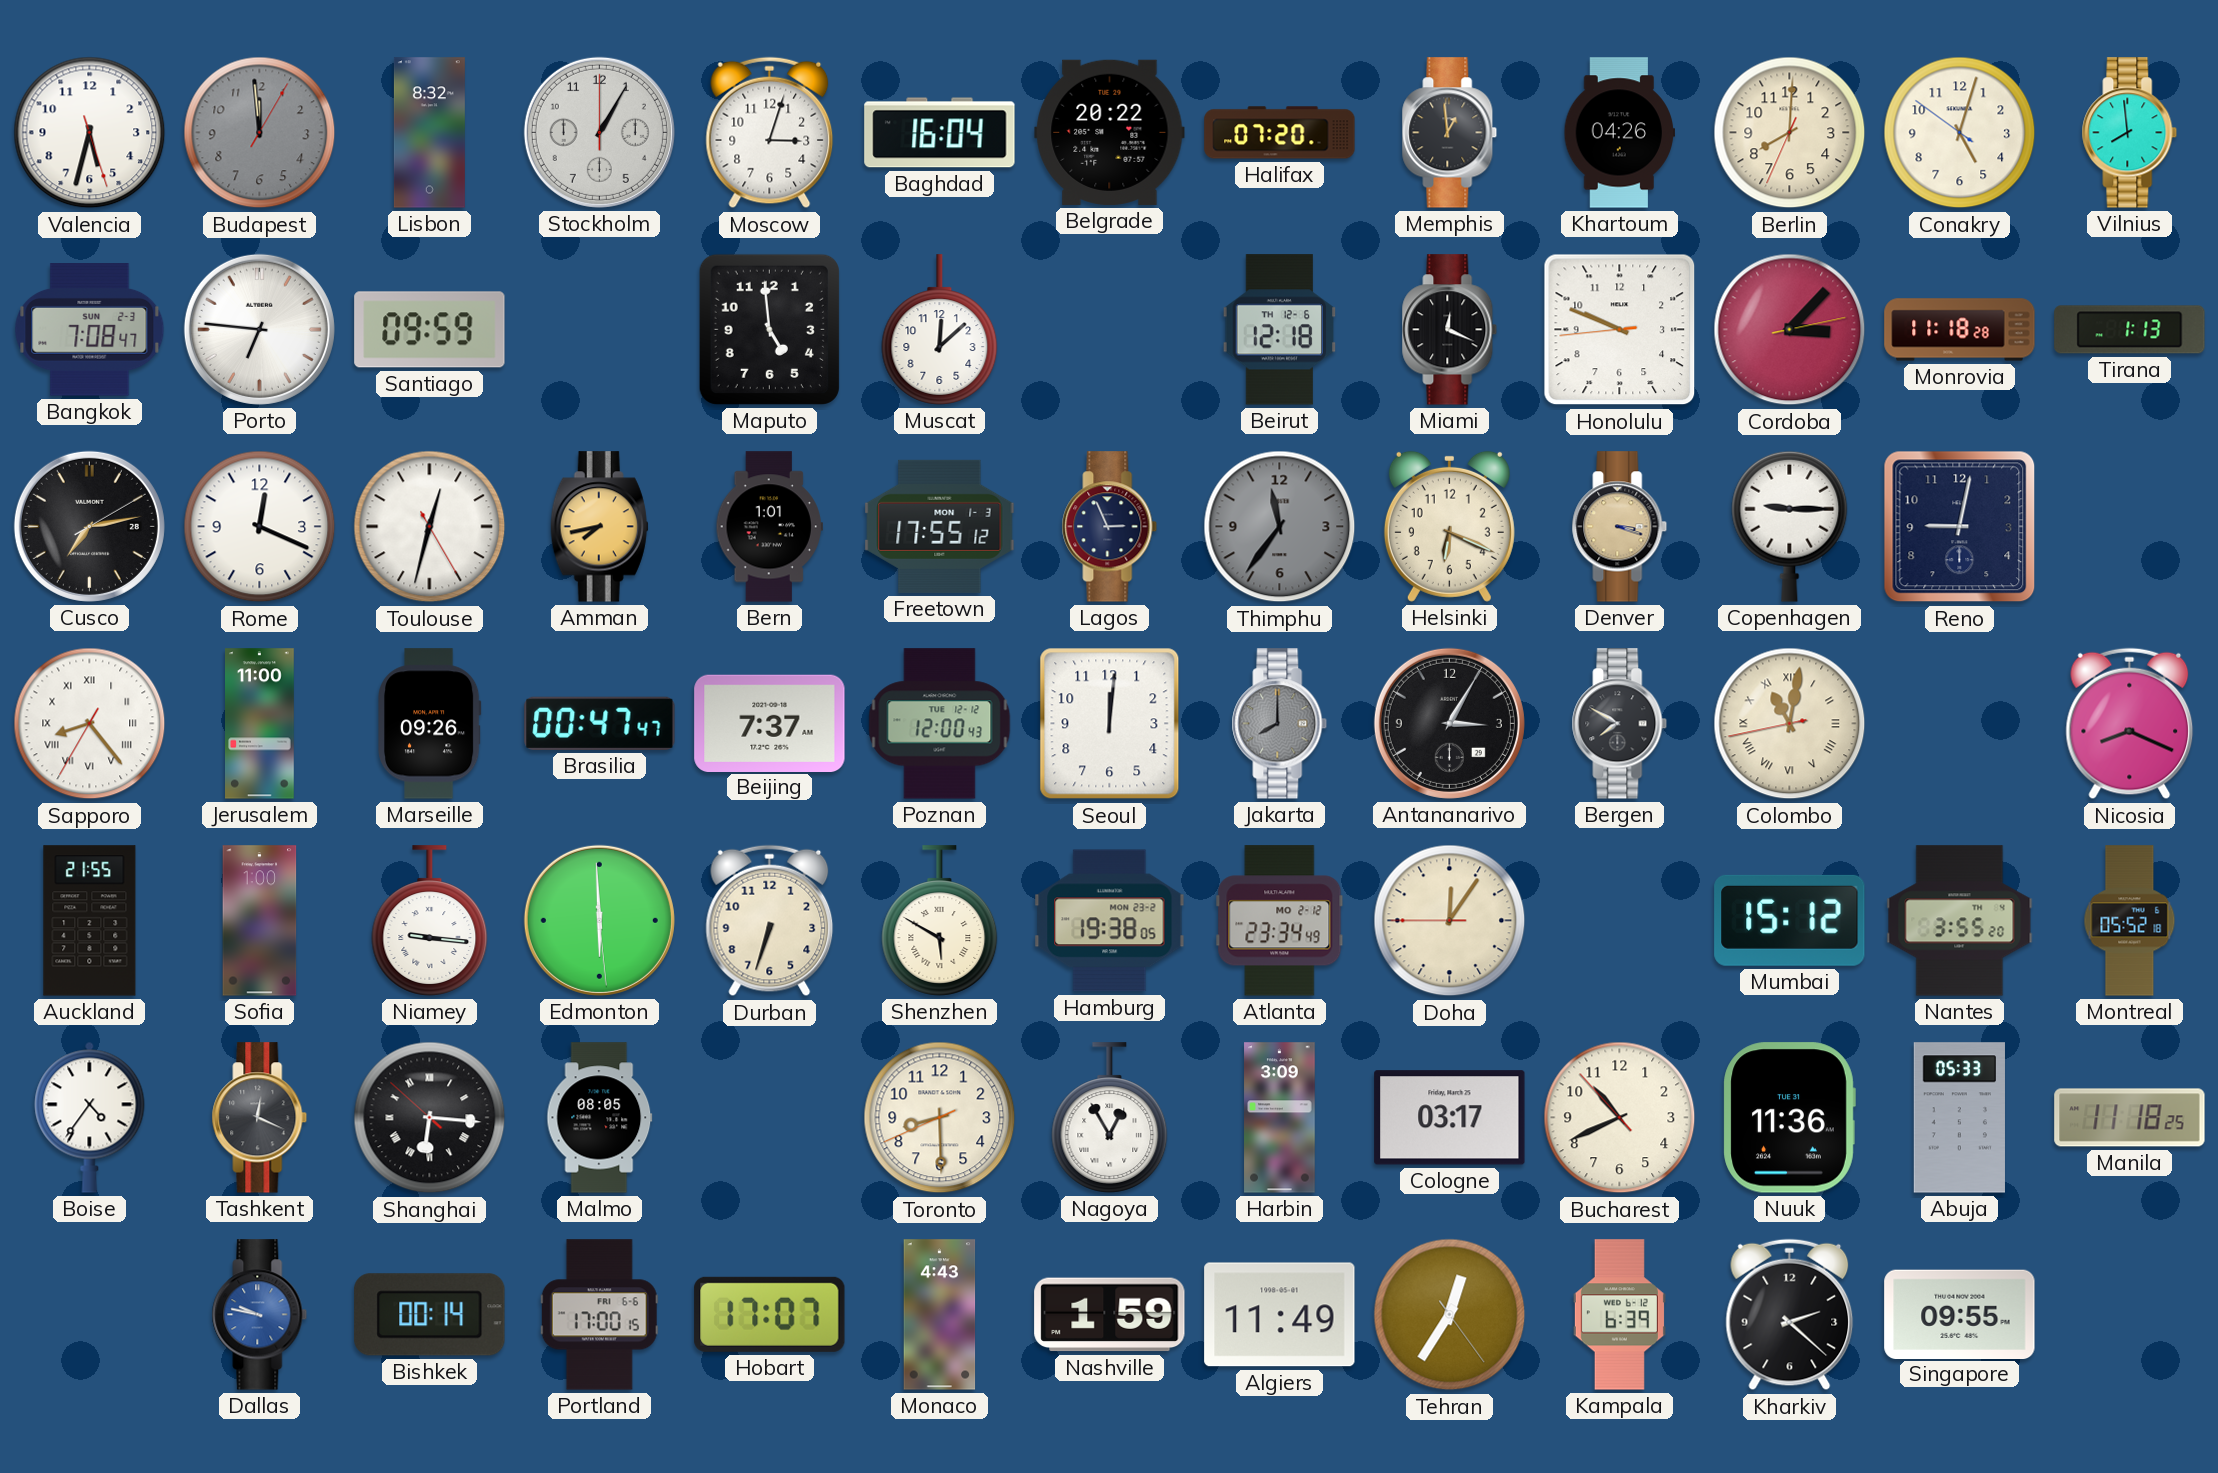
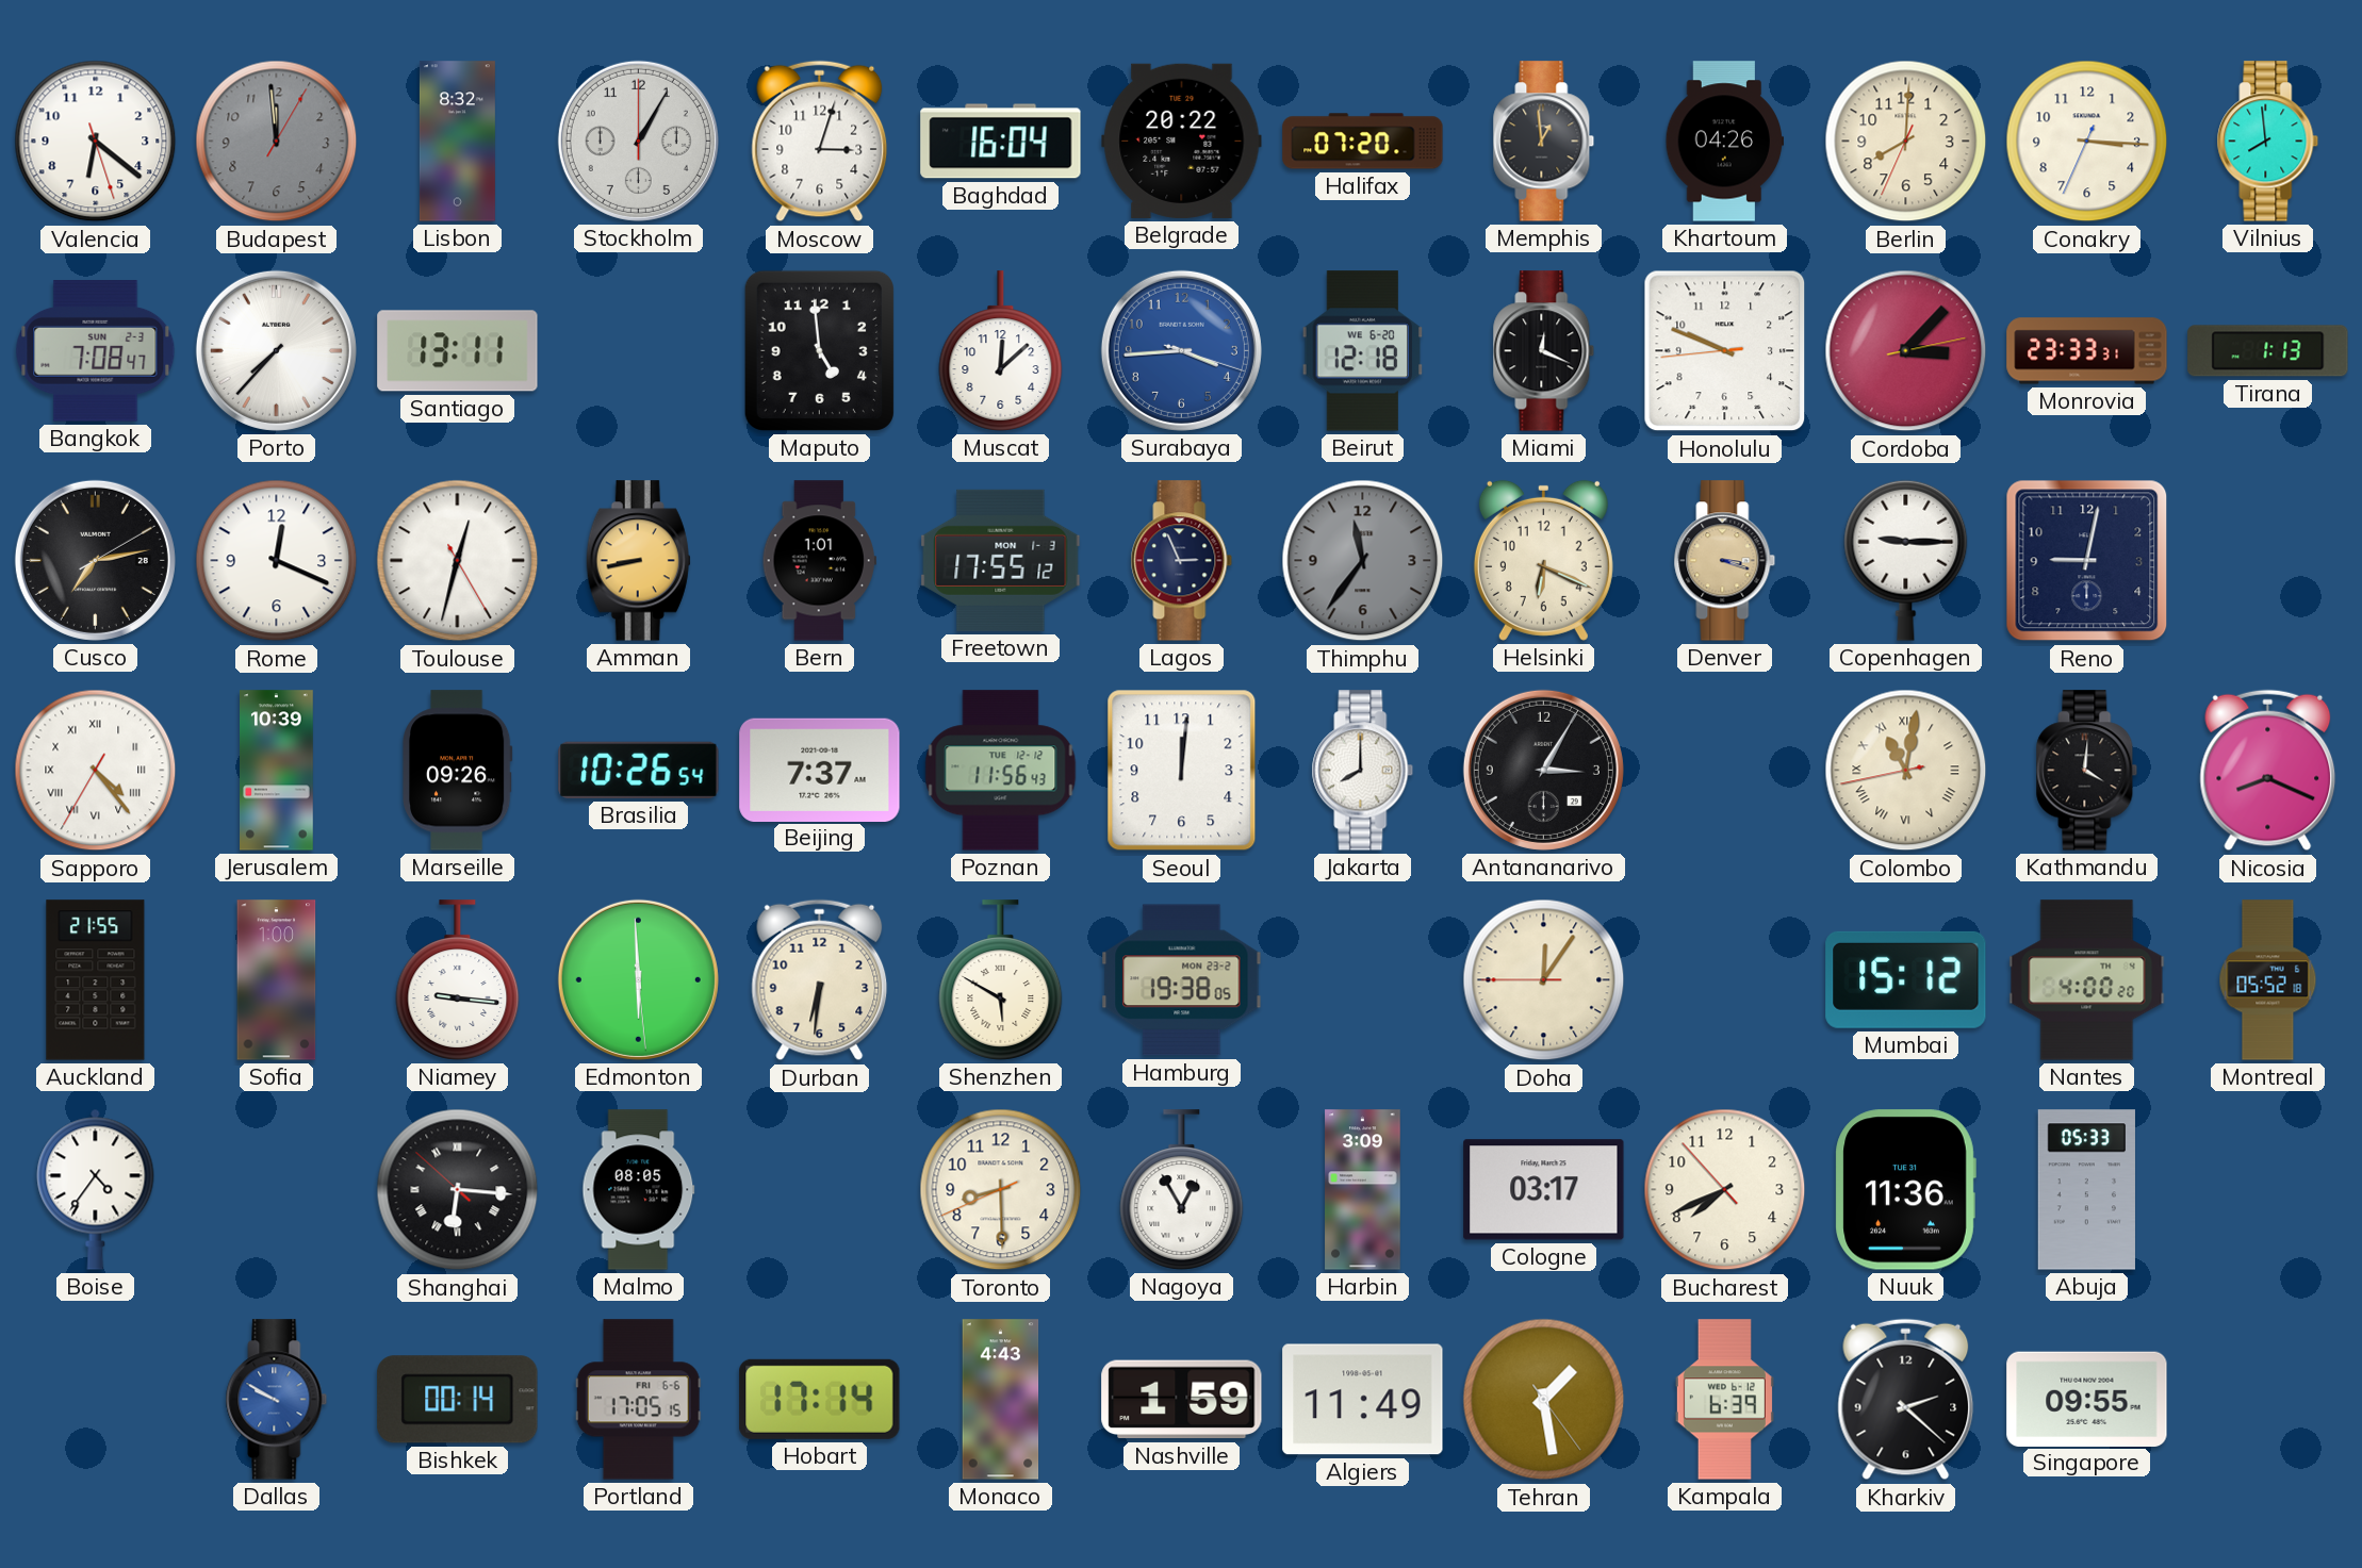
Valencia: 5:32 -> 6:21
Conakry: 5:02 -> 3:15
Porto: 6:46 -> 7:37
Santiago: 09:59 -> 13:11
Surabaya: none -> 3:44
Beirut date: TH 12-6 -> WE 6-20
Monrovia: 11:18 -> 23:33
Amman: 7:43 -> 8:43
Sapporo: 8:23 -> 4:23
Jerusalem: 11:00 -> 10:39
Brasilia: 00:47 -> 10:26
Poznan: 12:00 -> 11:56
Jakarta dial: grey -> white
Bergen: 7:50 -> none
Kathmandu: none -> 4:01
Durban: 6:33 -> 6:31
Atlanta: 23:34 -> none
Nantes: 3:55 -> 4:00
Tashkent: 12:19 -> none
Bucharest: 10:40 -> 7:40
Manila: 11:18 -> none
Dallas: 9:47 -> 9:50
Portland: 17:00 -> 17:05
Hobart: 17:07 -> 17:14
Tehran: 12:35 -> 1:28
